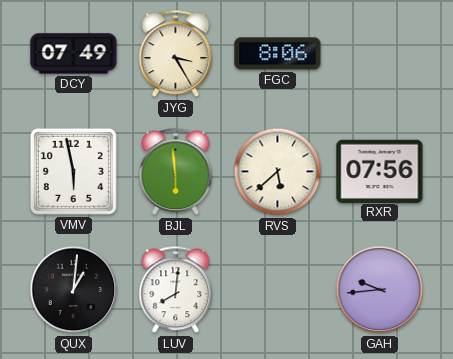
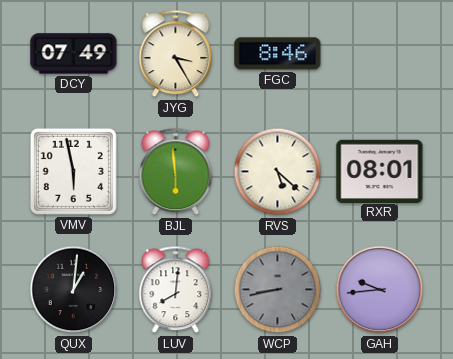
FGC: 8:06 -> 8:46
RVS: 5:38 -> 5:22
RXR: 07:56 -> 08:01
WCP: none -> 8:43
